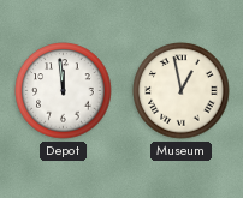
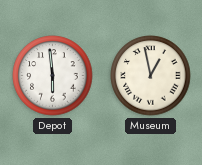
Depot: 11:59 -> 5:59
